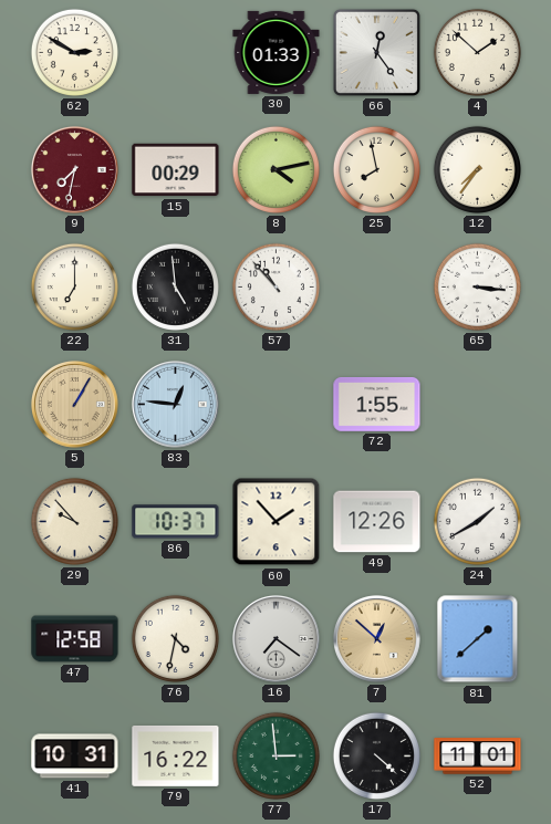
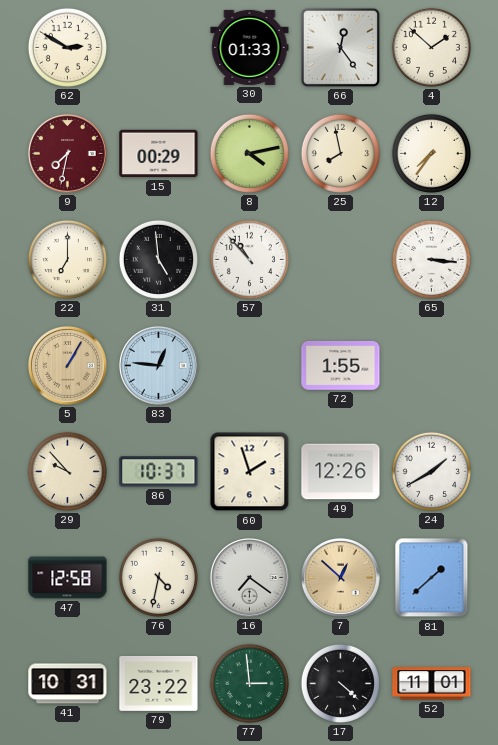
60: 1:53 -> 1:57
79: 16:22 -> 23:22
